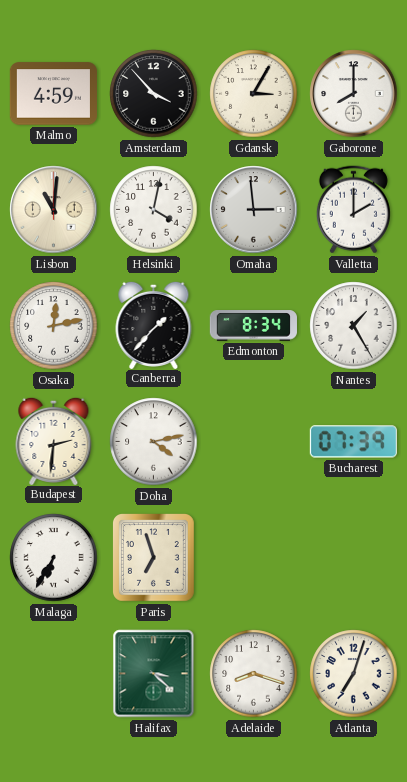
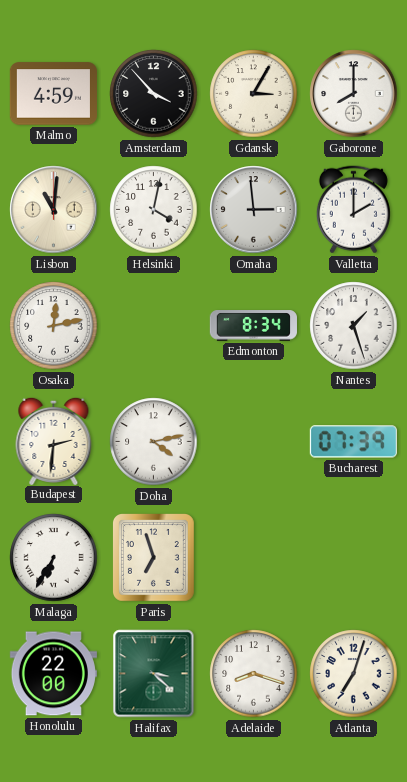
Canberra: 1:37 -> none
Nantes: 1:25 -> 1:27
Honolulu: none -> 22:00
